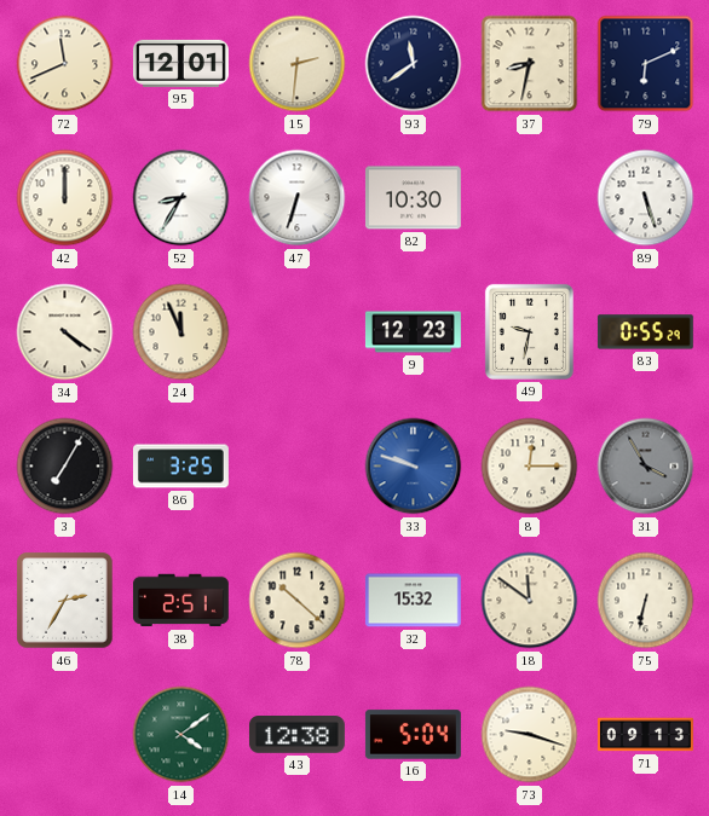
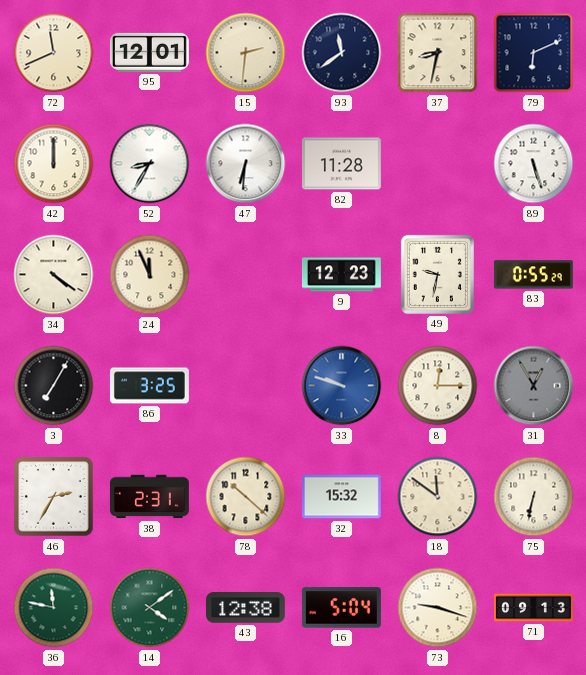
47: 6:33 -> 6:31
82: 10:30 -> 11:28
31: 3:55 -> 12:55
38: 2:51 -> 2:31
36: none -> 11:47
